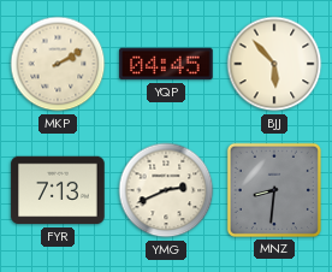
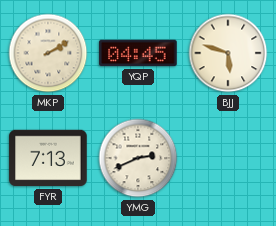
BJJ: 5:53 -> 5:48
MNZ: 8:31 -> none
